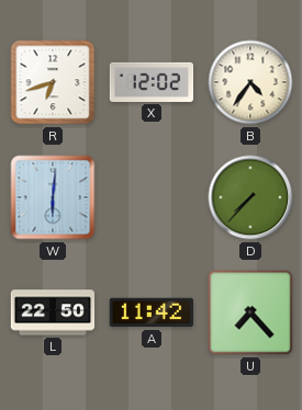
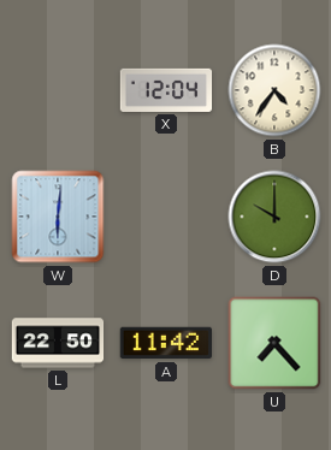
R: 6:42 -> none
X: 12:02 -> 12:04
D: 7:37 -> 10:00
